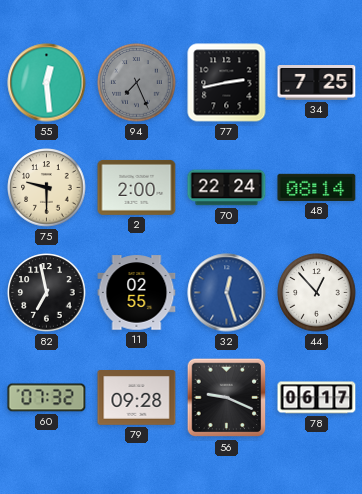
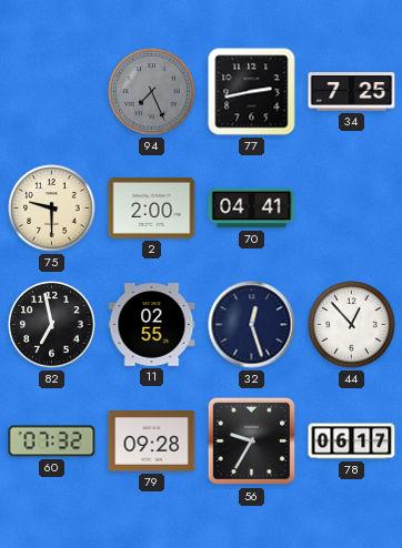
55: 12:29 -> none
70: 22:24 -> 04:41
48: 08:14 -> none
32 dial: blue -> navy
56: 9:19 -> 9:35
